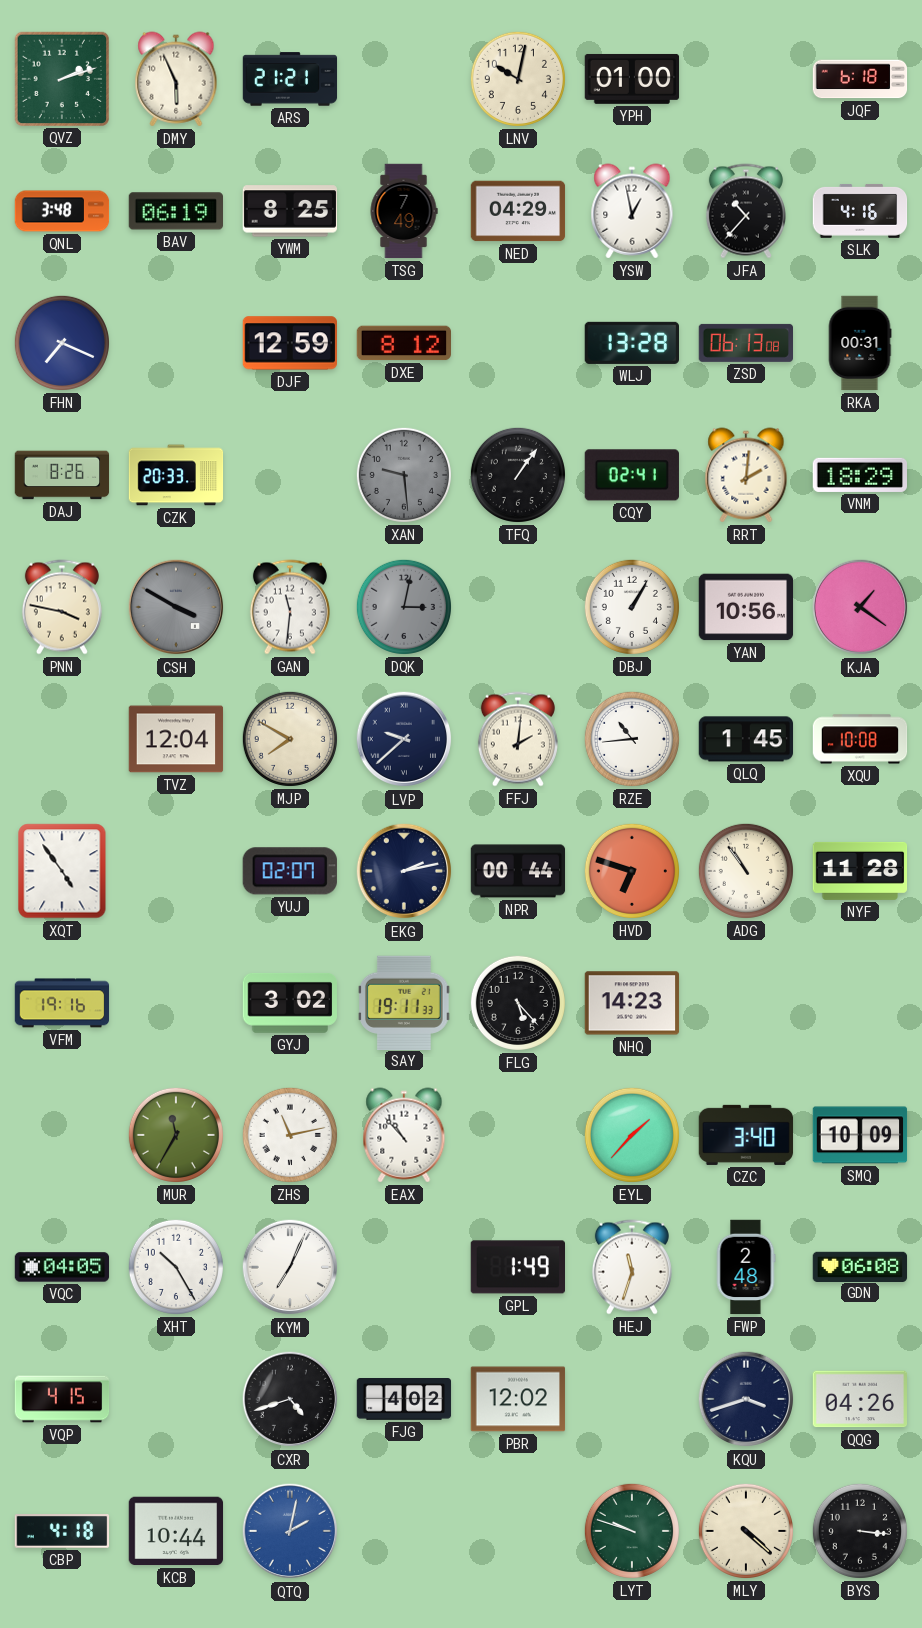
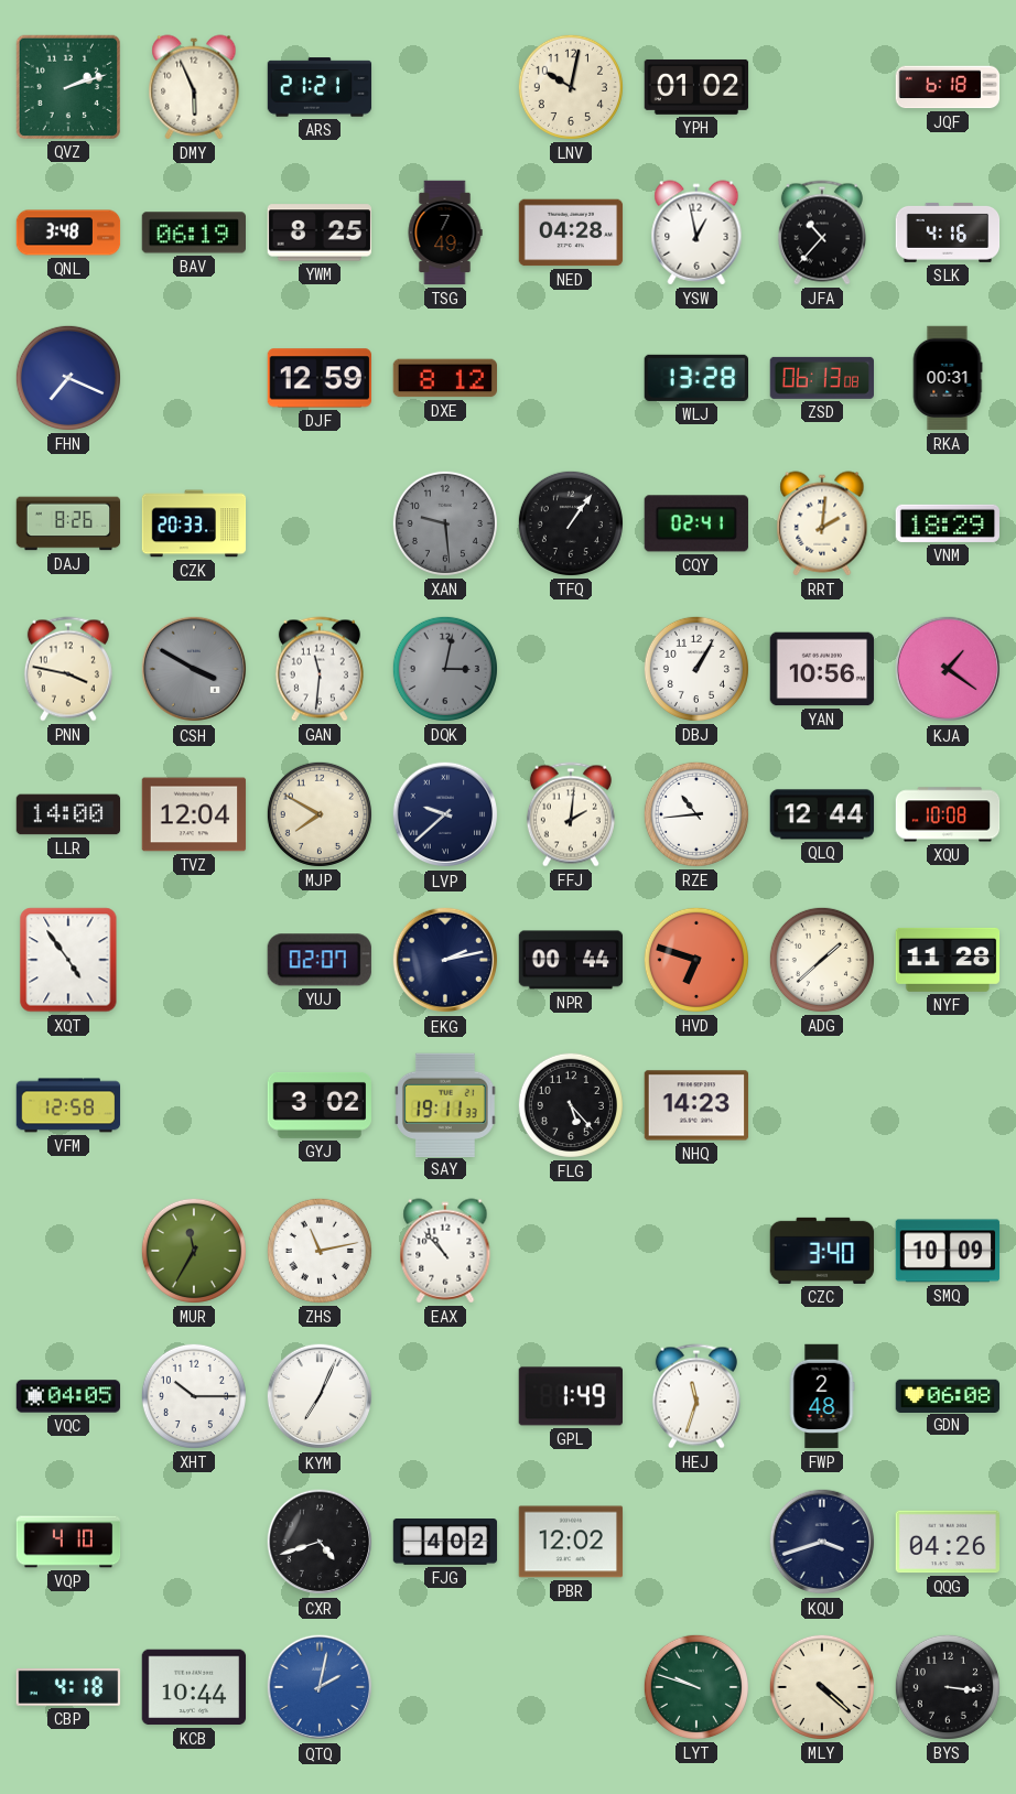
YPH: 01:00 -> 01:02
NED: 04:29 -> 04:28
LLR: none -> 14:00
QLQ: 1:45 -> 12:44
ADG: 10:54 -> 1:38
VFM: 19:16 -> 12:58
EYL: 1:37 -> none
XHT: 10:25 -> 10:15
VQP: 4:15 -> 4:10
